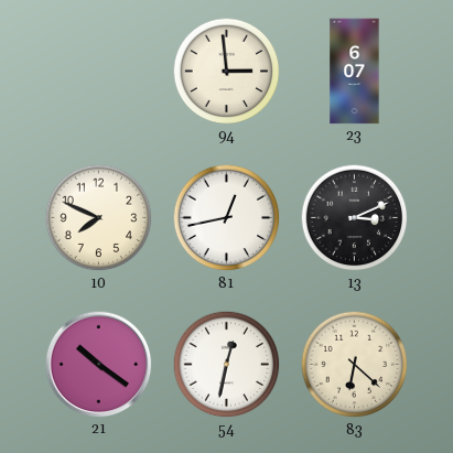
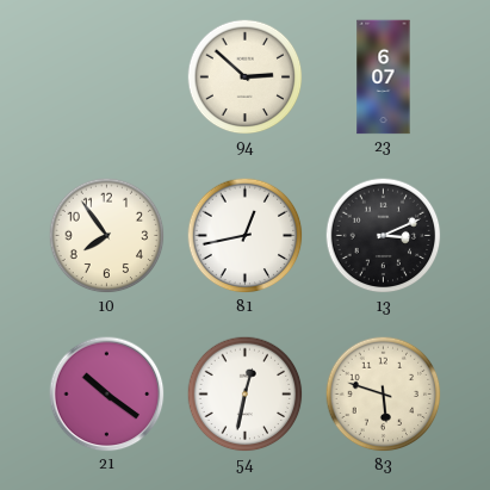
94: 2:59 -> 2:52
10: 7:49 -> 7:54
83: 6:22 -> 5:48
